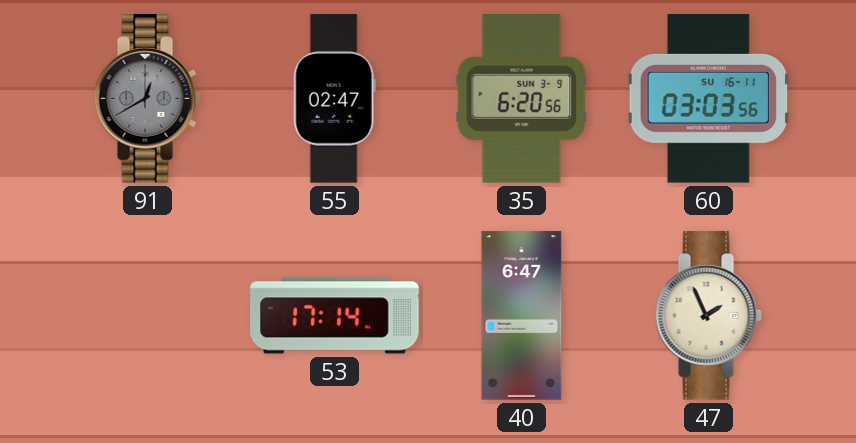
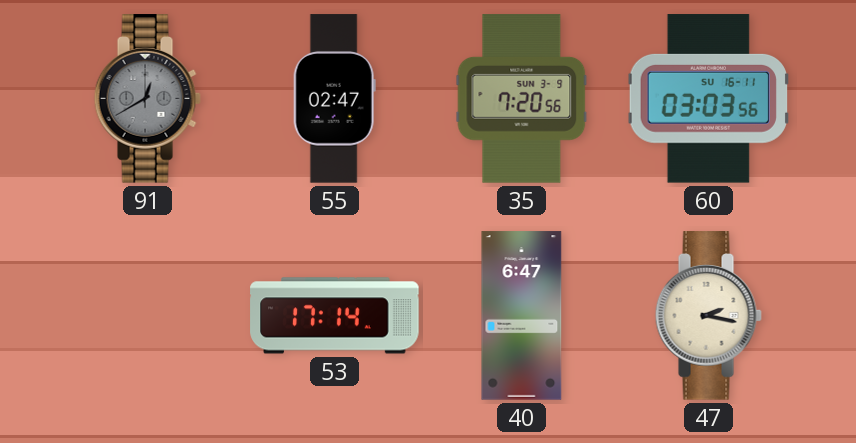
35: 6:20 -> 7:20
47: 1:56 -> 2:17
